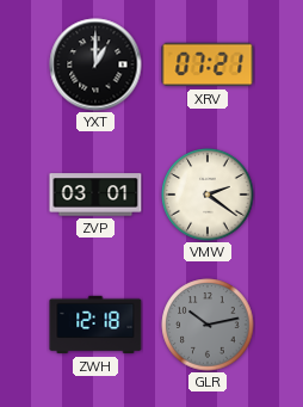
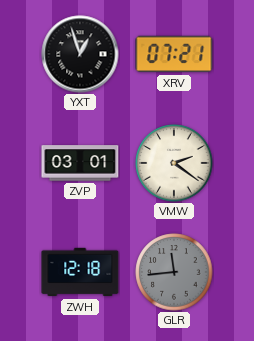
YXT: 1:00 -> 12:57
GLR: 10:13 -> 11:44
